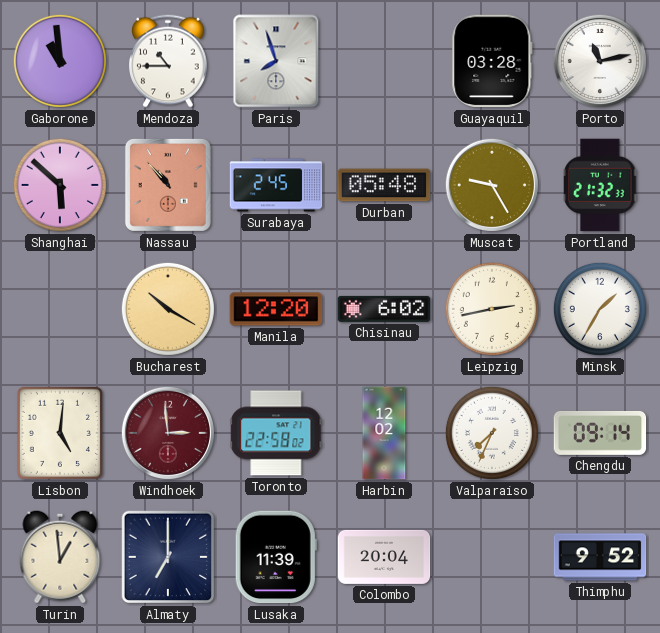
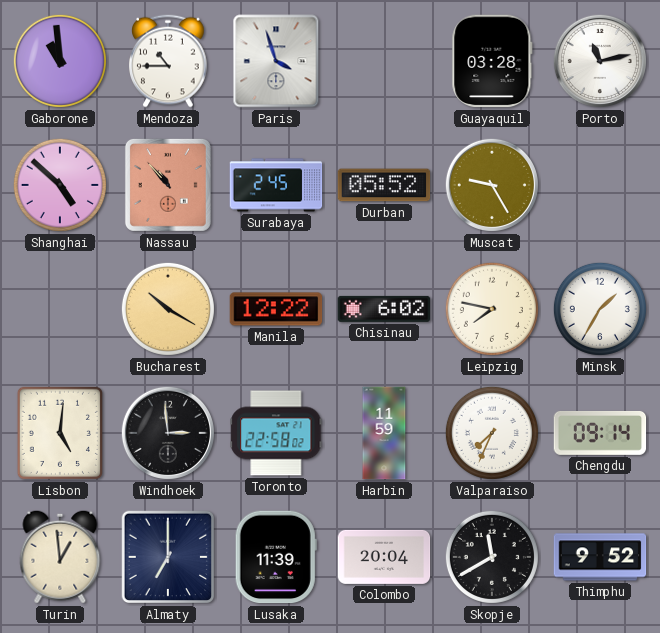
Paris: 7:57 -> 3:57
Shanghai: 5:52 -> 4:52
Durban: 05:48 -> 05:52
Portland: 21:32 -> none
Manila: 12:20 -> 12:22
Leipzig: 2:43 -> 7:47
Windhoek dial: burgundy -> black
Harbin: 12:02 -> 11:59
Skopje: none -> 11:40
